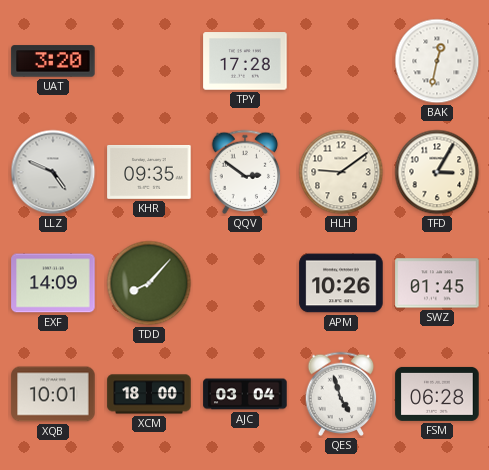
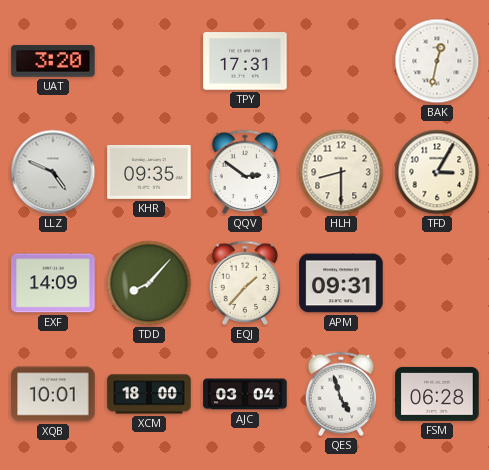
TPY: 17:28 -> 17:31
HLH: 9:09 -> 8:30
EQJ: none -> 1:37
APM: 10:26 -> 09:31
SWZ: 01:45 -> none
